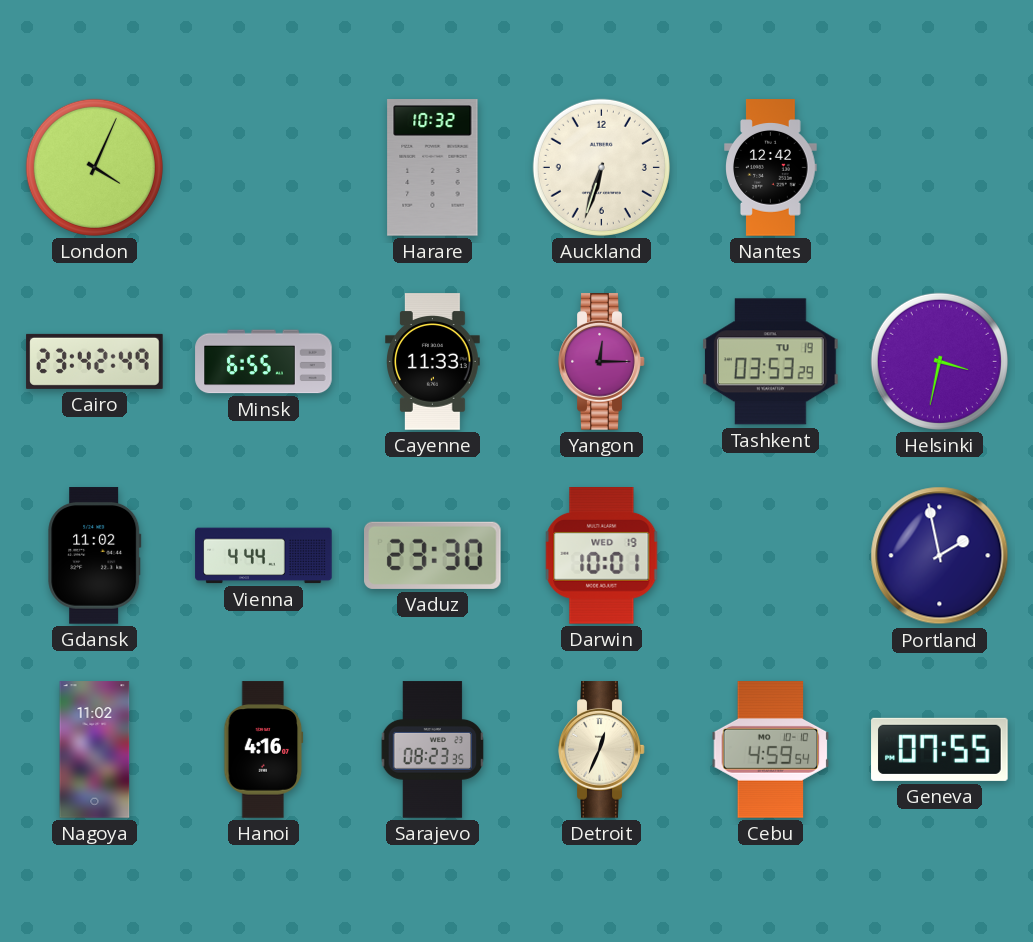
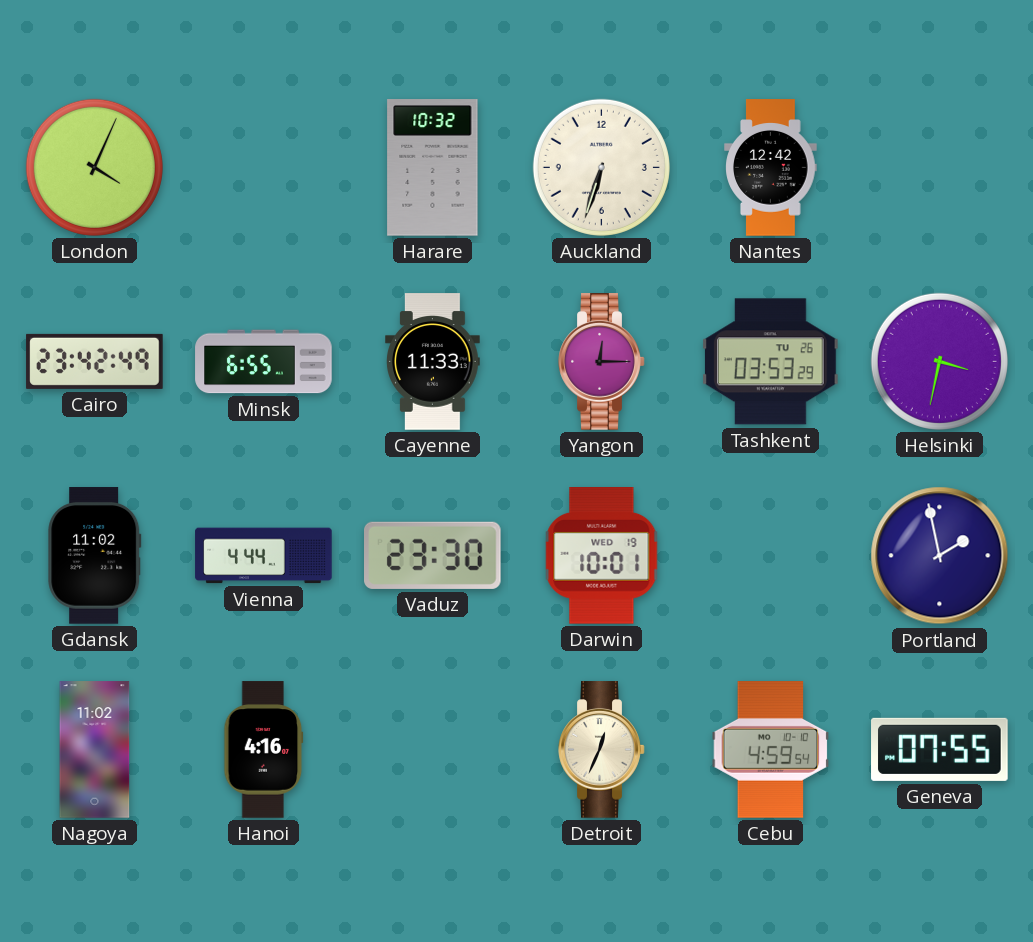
Tashkent date: TU 19 -> TU 26
Sarajevo: 08:23 -> none
